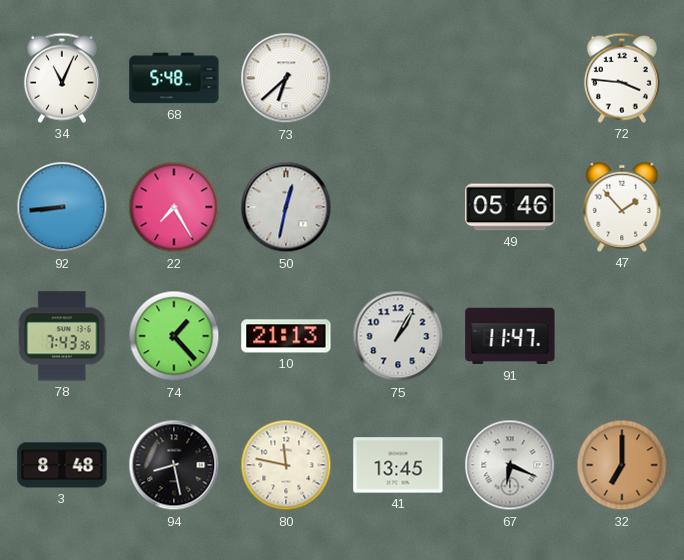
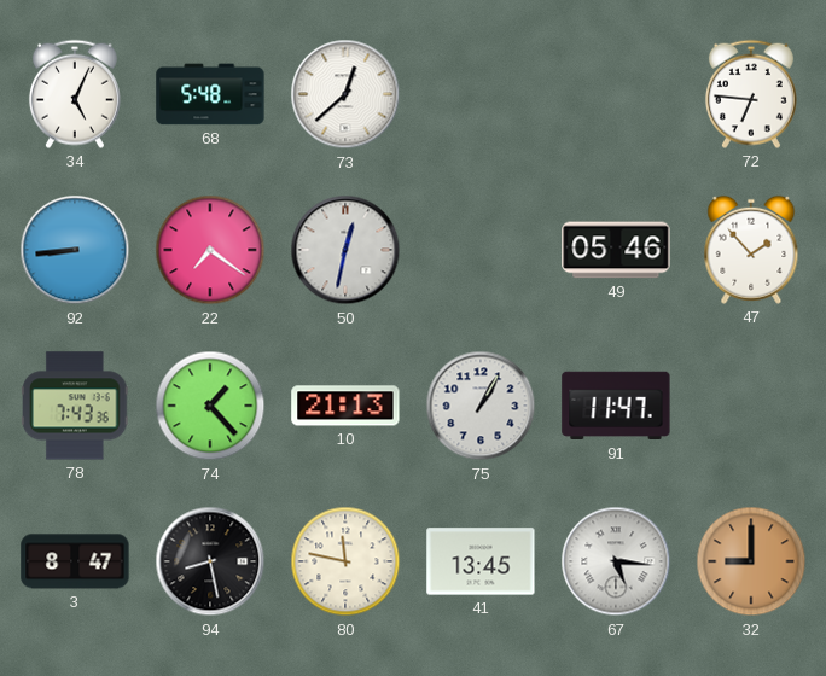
34: 11:04 -> 5:04
73: 6:38 -> 12:38
72: 3:46 -> 6:46
22: 7:25 -> 7:21
3: 8:48 -> 8:47
67: 6:19 -> 5:16
32: 7:00 -> 9:00
